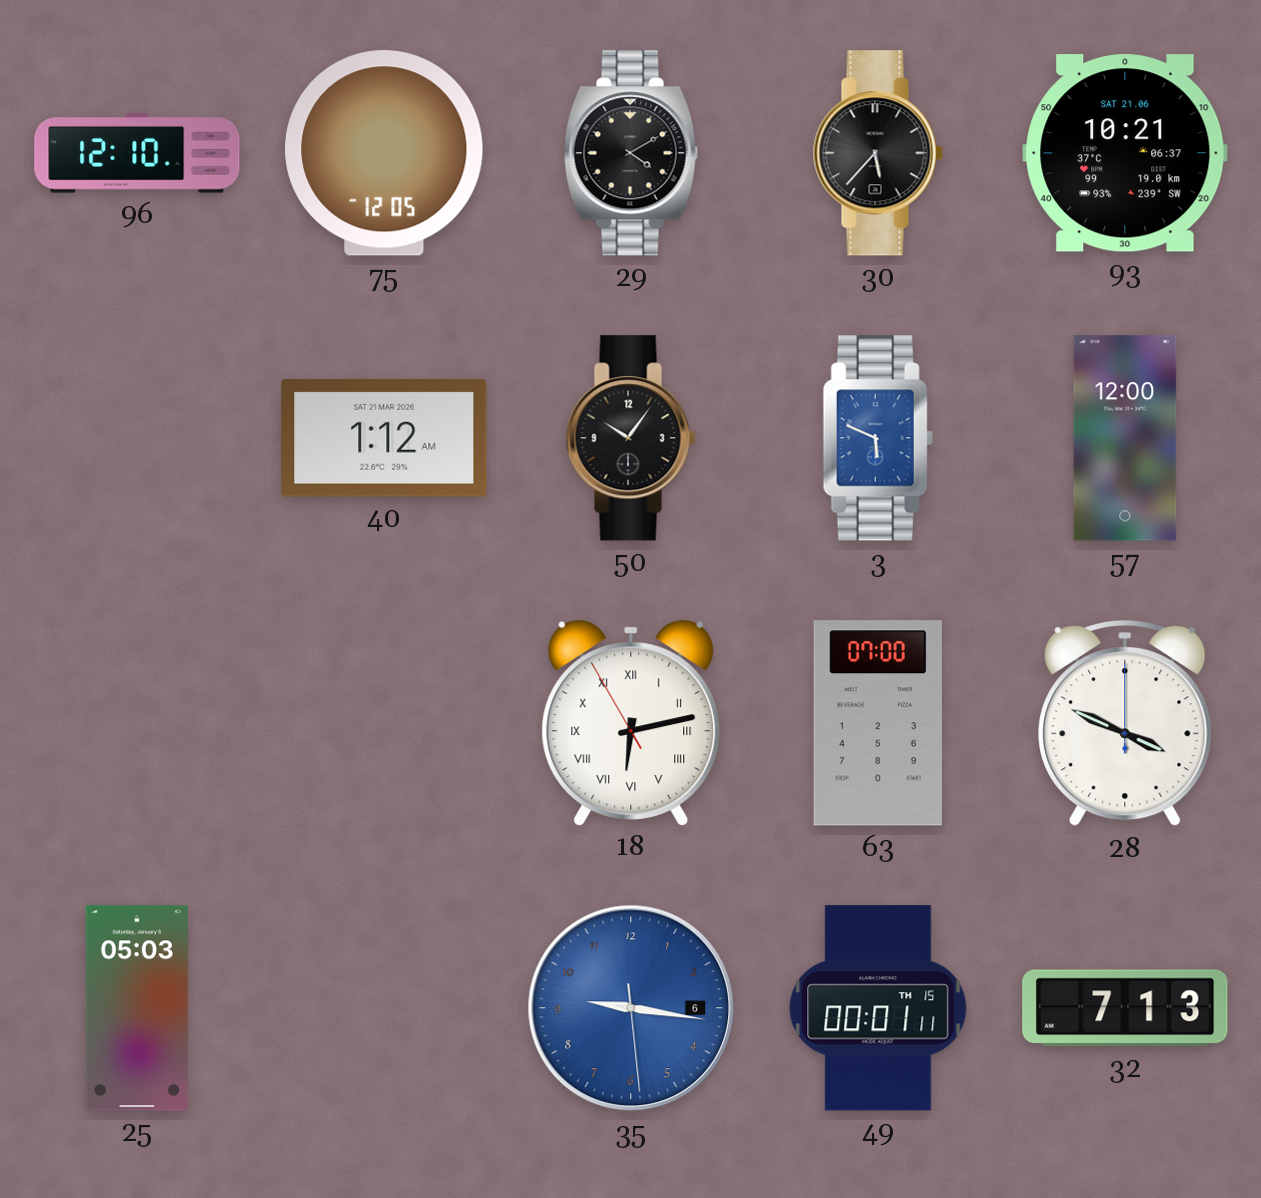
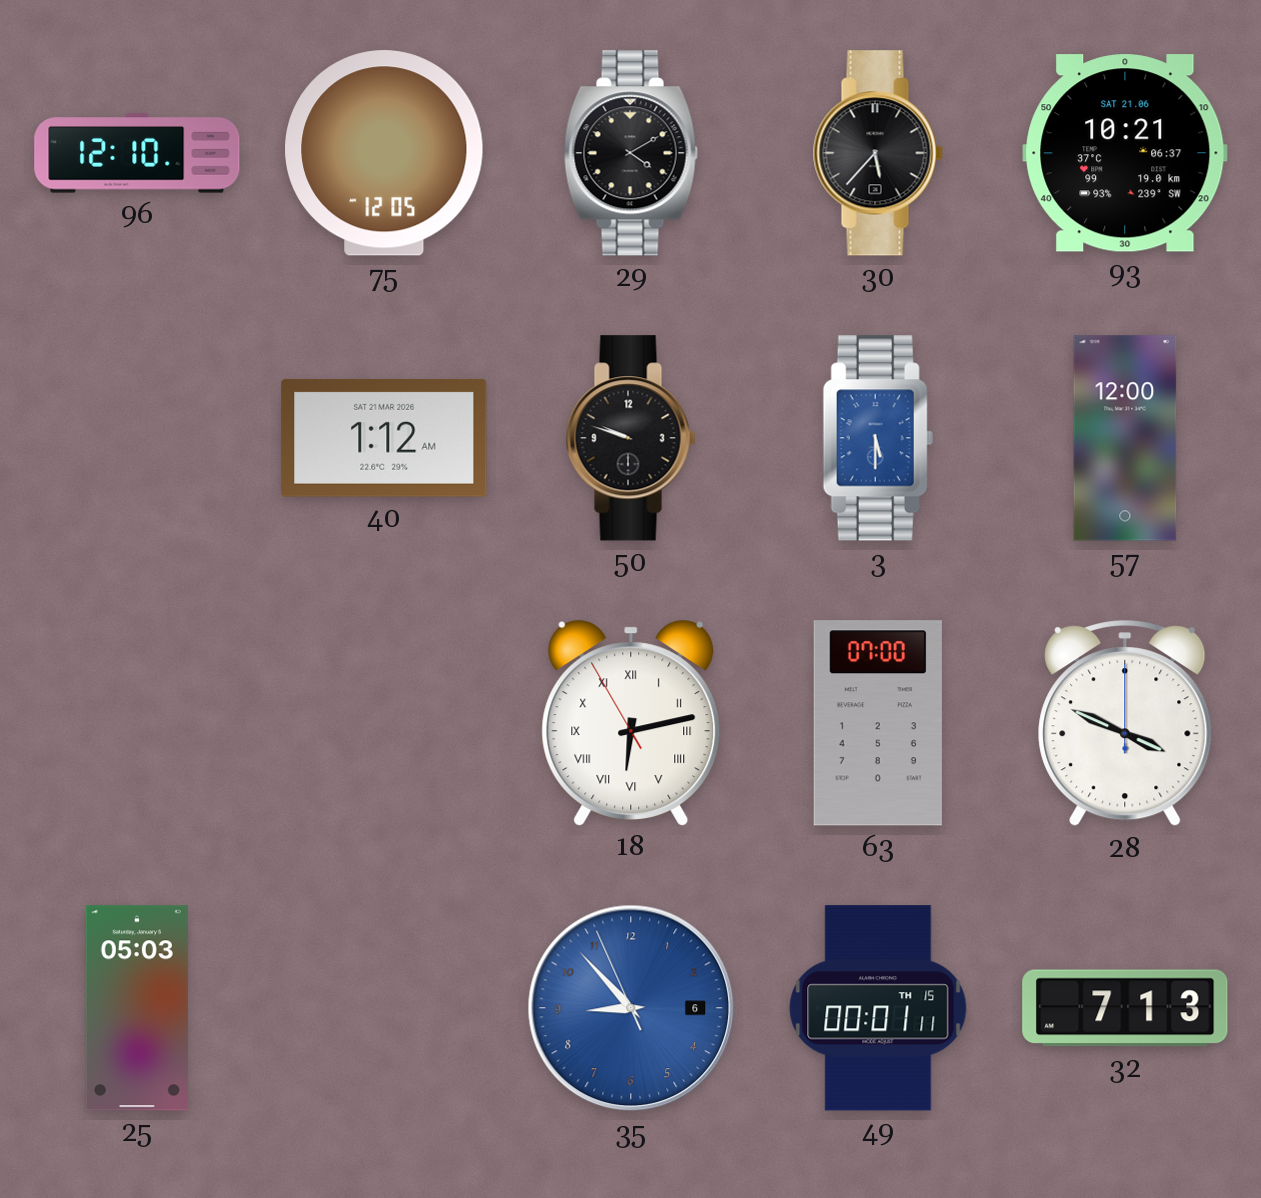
50: 10:06 -> 9:48
3: 5:49 -> 5:30
35: 9:16 -> 8:52
